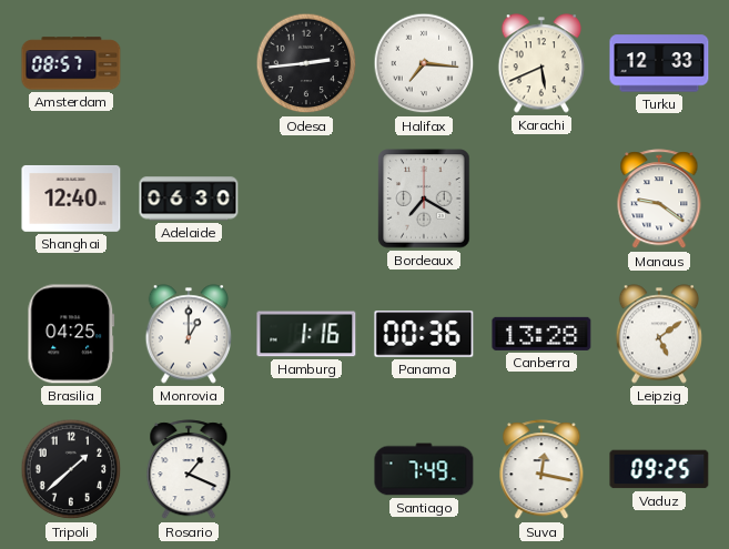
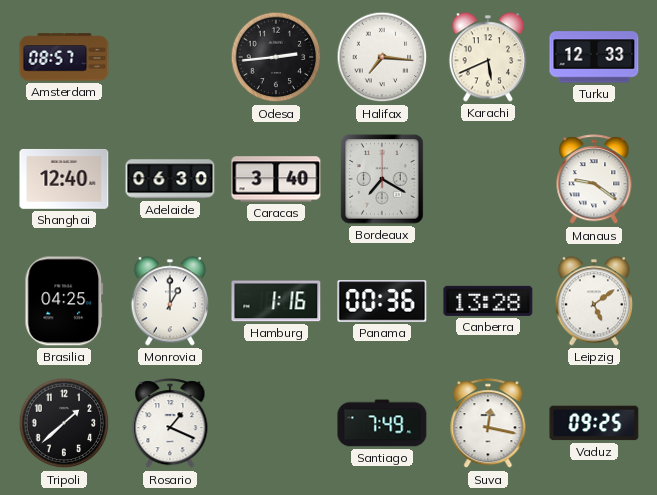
Caracas: none -> 3:40
